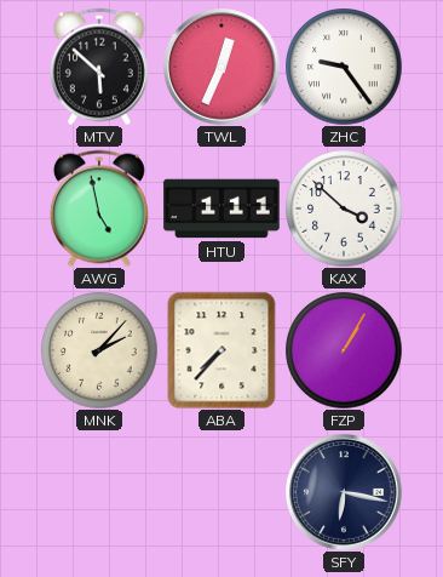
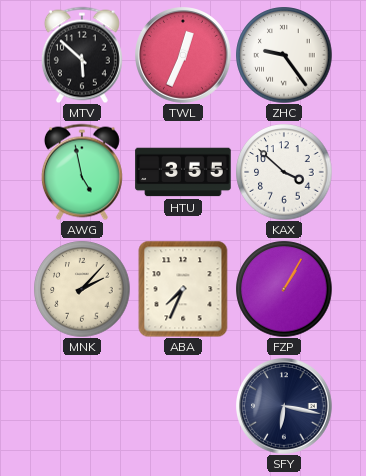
HTU: 1:11 -> 3:55
ABA: 7:37 -> 7:34
